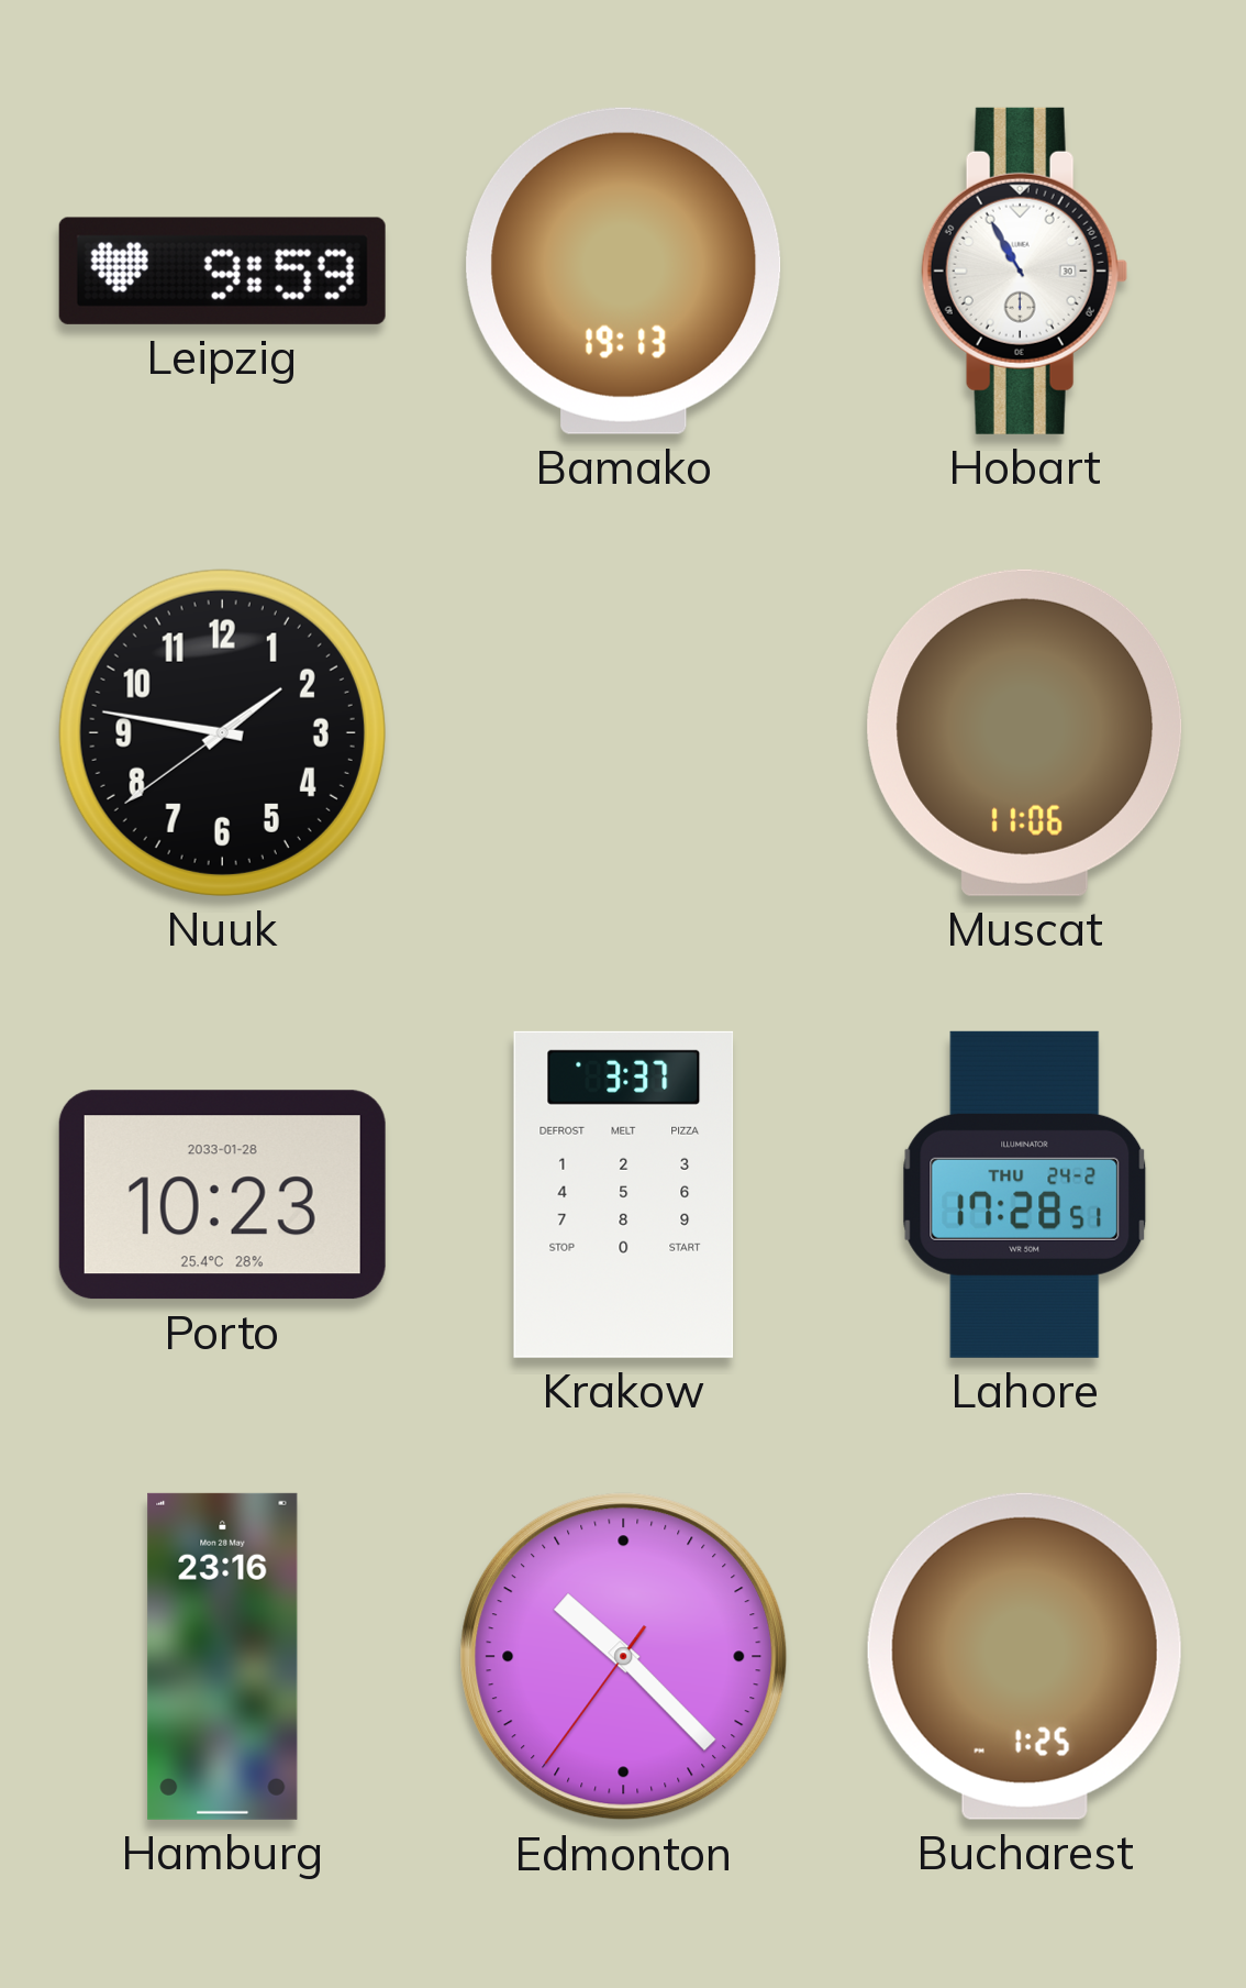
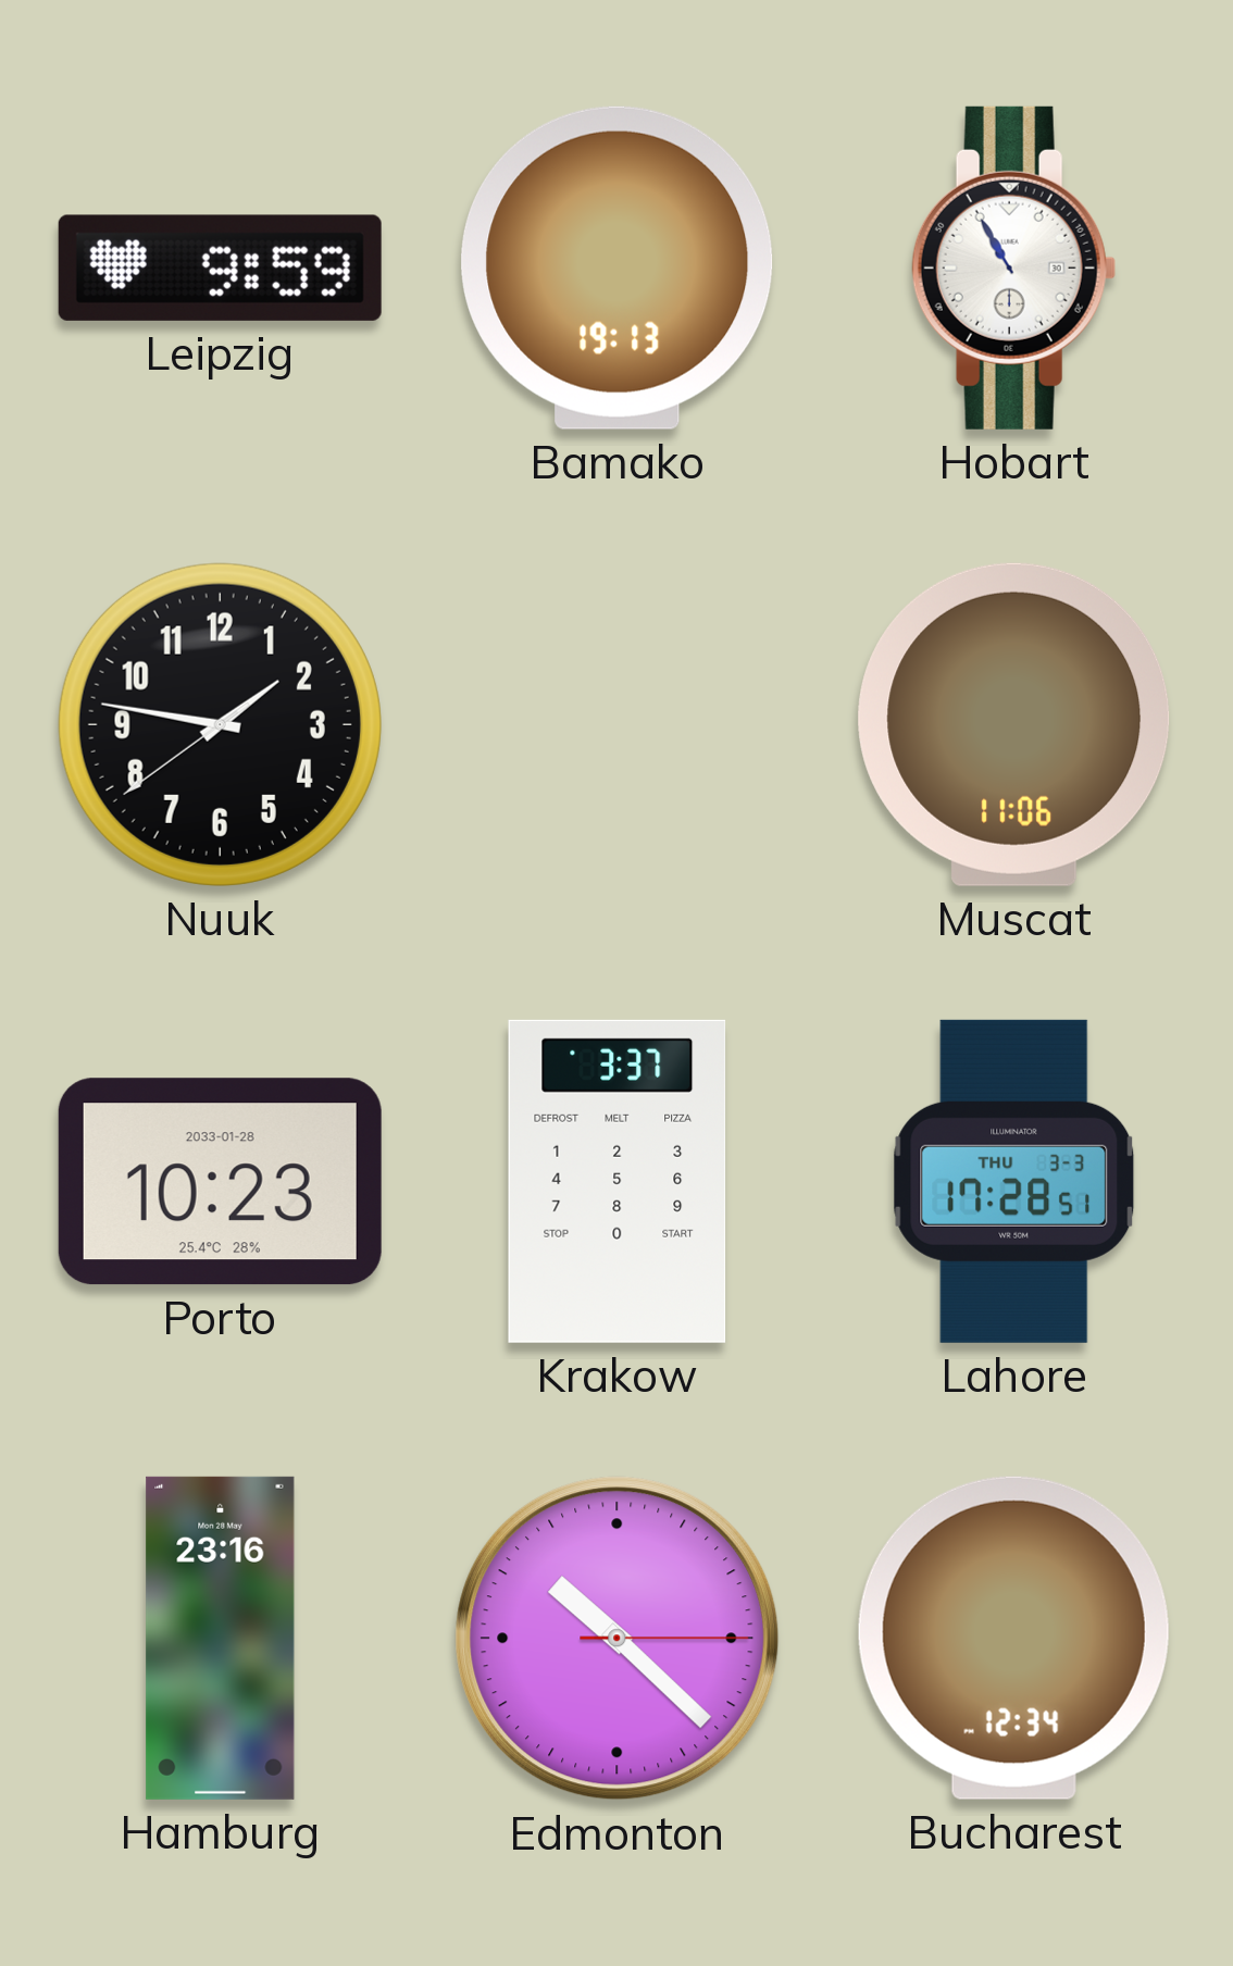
Lahore date: THU 24-2 -> THU 3-3
Edmonton: 10:22:36 -> 10:22:15
Bucharest: 1:25 -> 12:34
